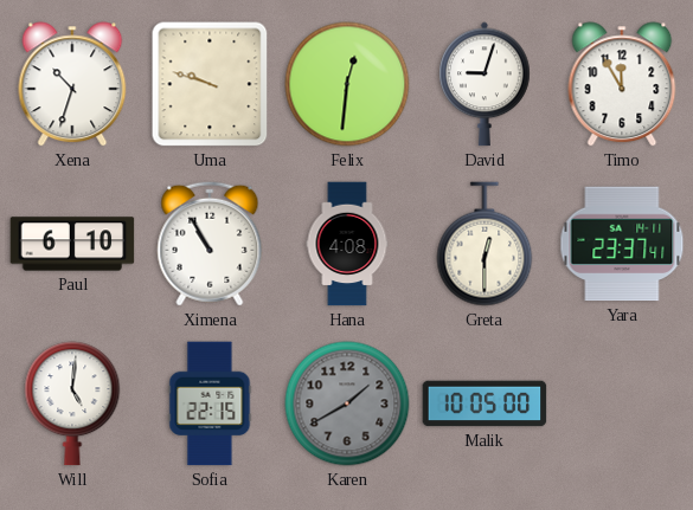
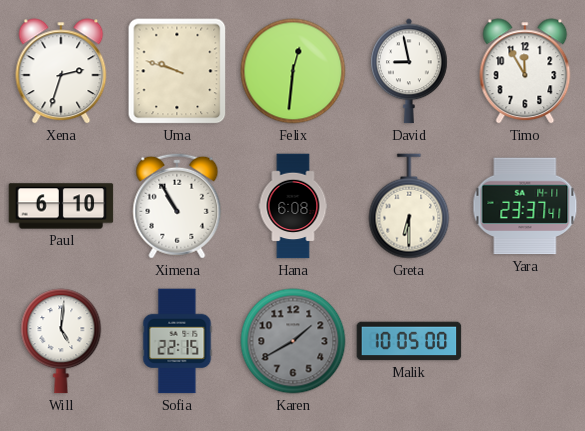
Xena: 10:33 -> 2:33
David: 9:03 -> 8:58
Hana: 4:08 -> 6:08
Greta: 12:30 -> 6:30
